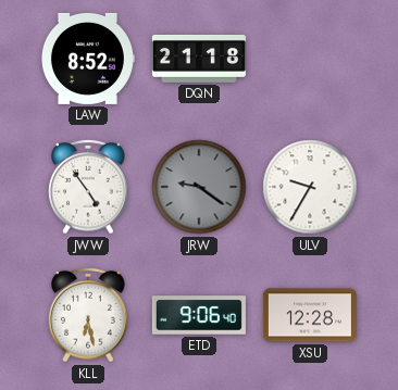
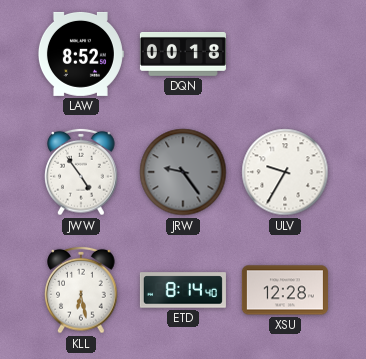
DQN: 21:18 -> 00:18
JRW: 9:21 -> 9:24
ETD: 9:06 -> 8:14
